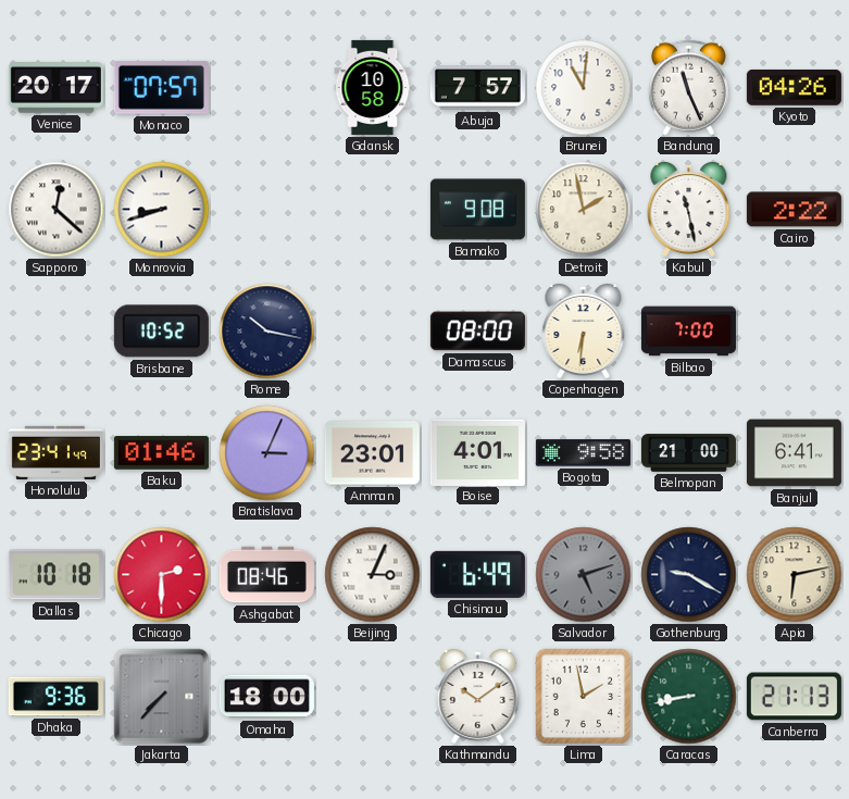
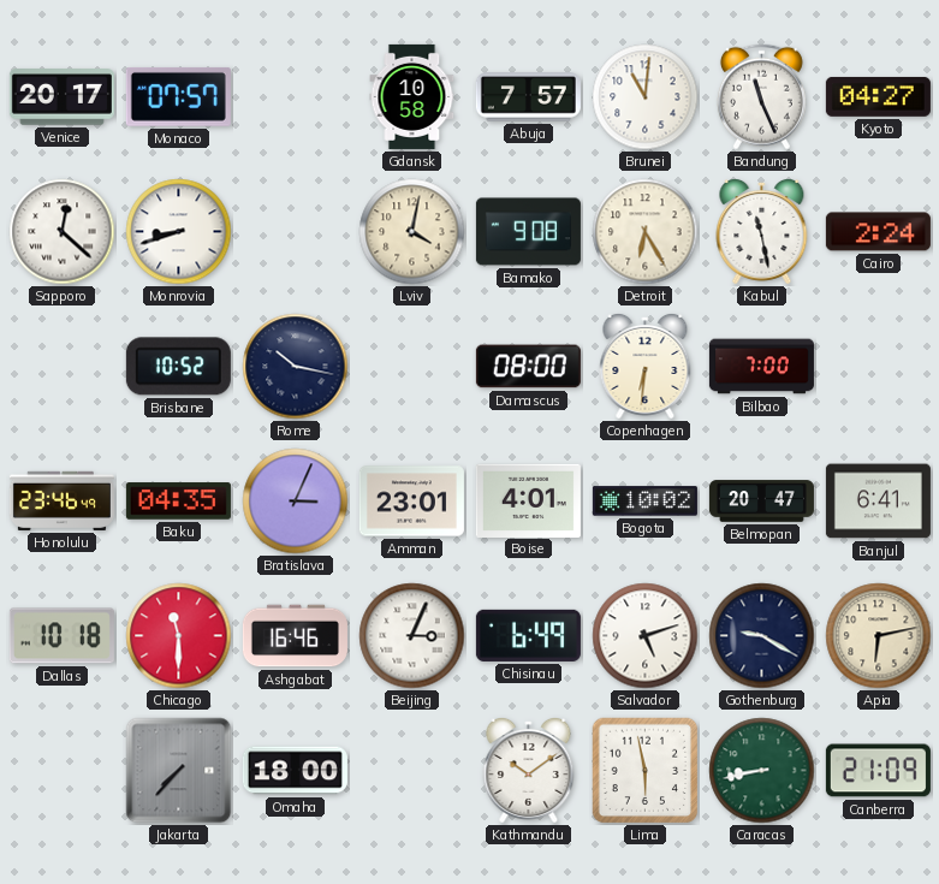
Kyoto: 04:26 -> 04:27
Lviv: none -> 4:02
Detroit: 1:58 -> 6:25
Cairo: 2:22 -> 2:24
Honolulu: 23:41 -> 23:46
Baku: 01:46 -> 04:35
Bogota: 9:58 -> 10:02
Belmopan: 21:00 -> 20:47
Chicago: 2:30 -> 11:30
Ashgabat: 08:46 -> 16:46
Salvador dial: grey -> white
Dhaka: 9:36 -> none
Lima: 1:58 -> 5:58
Canberra: 21:13 -> 21:09
